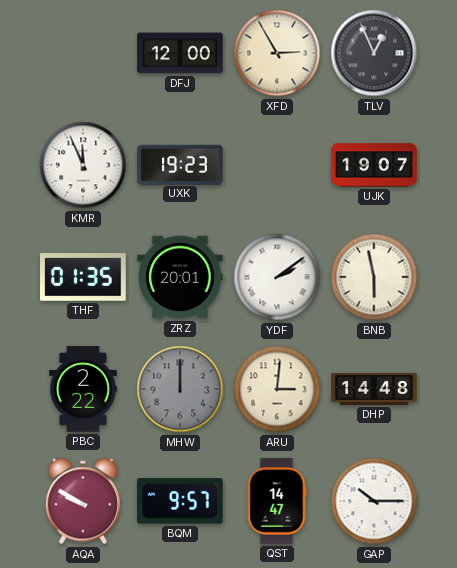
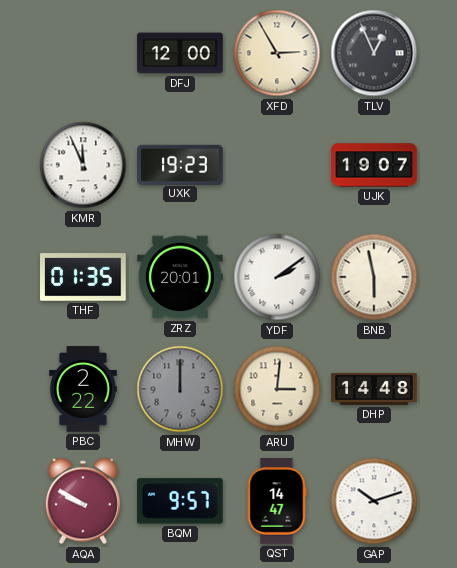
GAP: 10:15 -> 10:12
